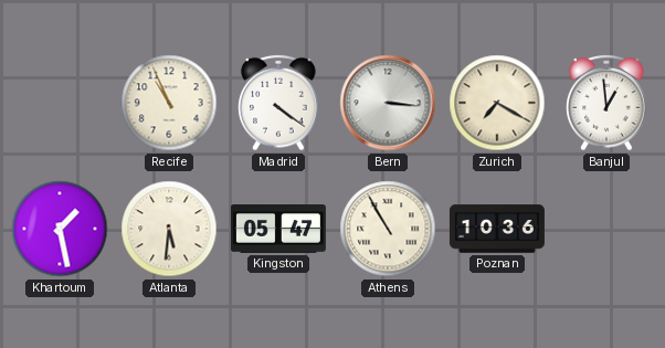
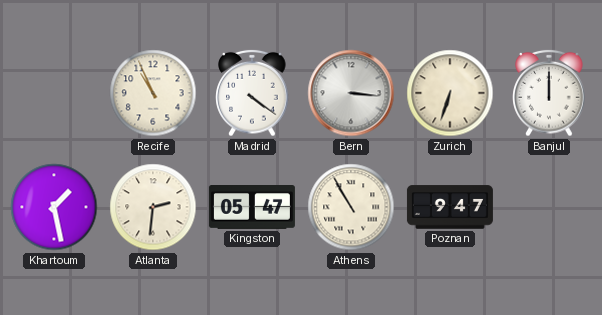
Zurich: 7:20 -> 6:33
Banjul: 12:59 -> 12:00
Atlanta: 5:31 -> 2:31
Poznan: 10:36 -> 9:47
